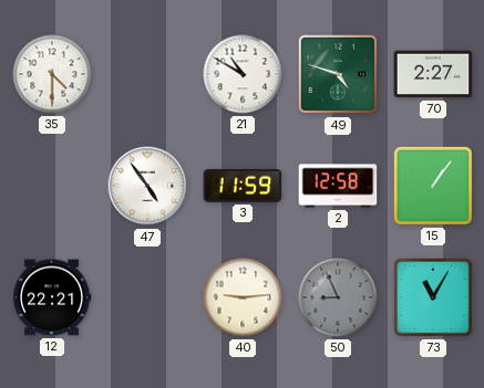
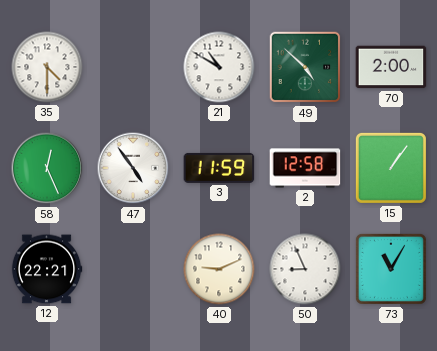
49: 4:48 -> 4:52
70: 2:27 -> 2:00
58: none -> 12:26
40: 9:14 -> 9:11
50 dial: grey -> white
